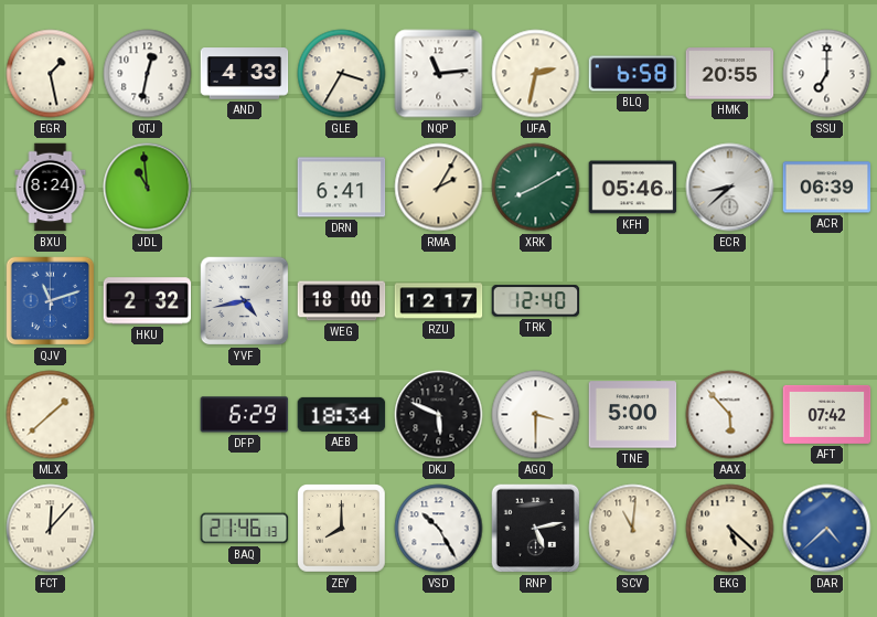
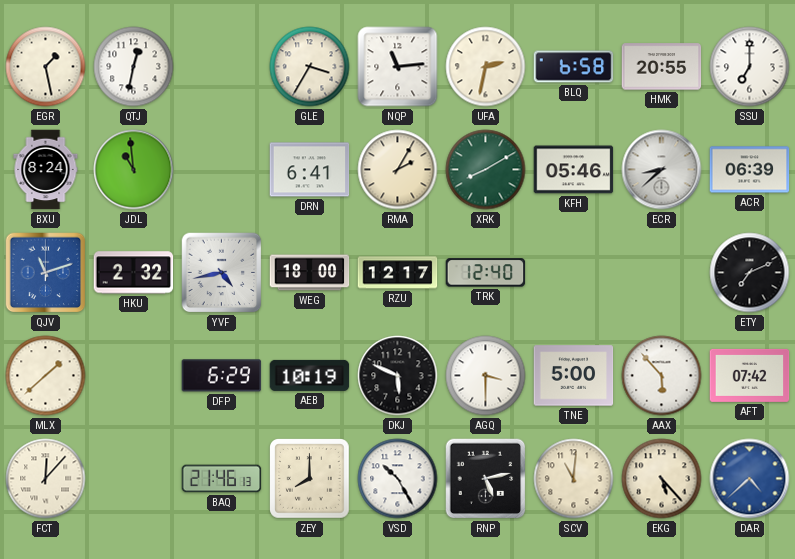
AND: 4:33 -> none
ETY: none -> 7:11
AEB: 18:34 -> 10:19
EKG: 5:22 -> 5:23
